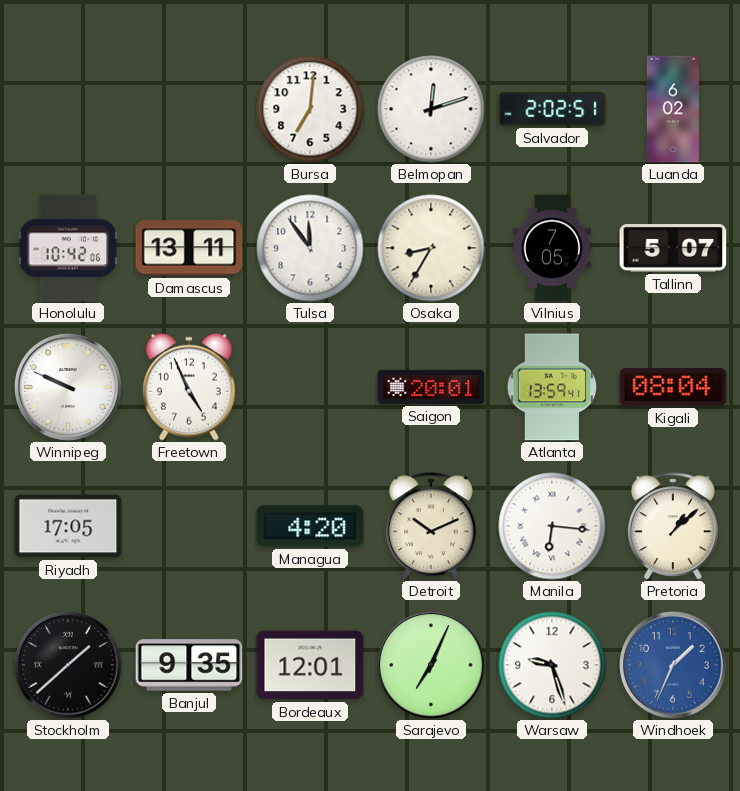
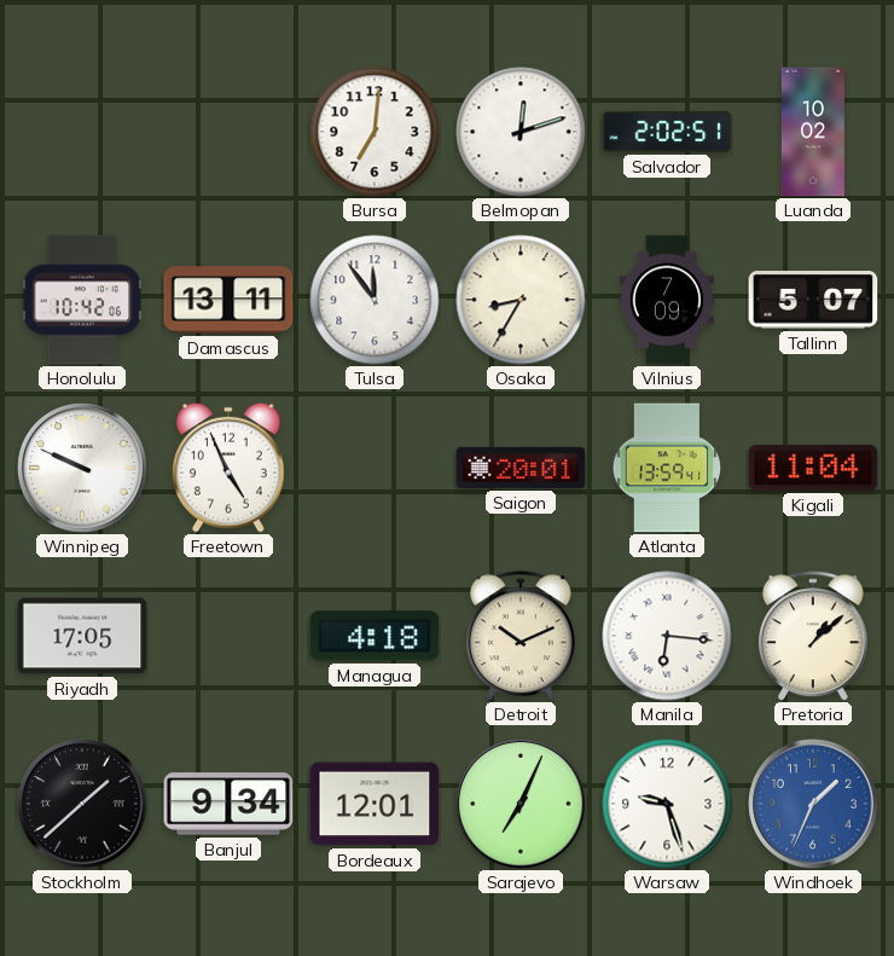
Luanda: 6:02 -> 10:02
Vilnius: 7:05 -> 7:09
Kigali: 08:04 -> 11:04
Managua: 4:20 -> 4:18
Banjul: 9:35 -> 9:34
